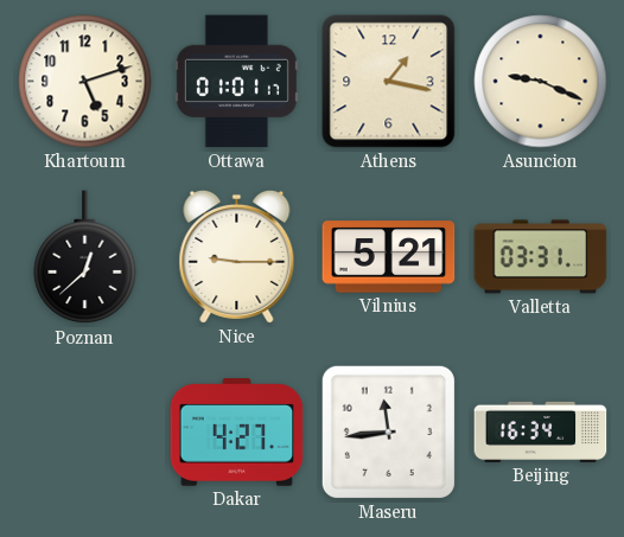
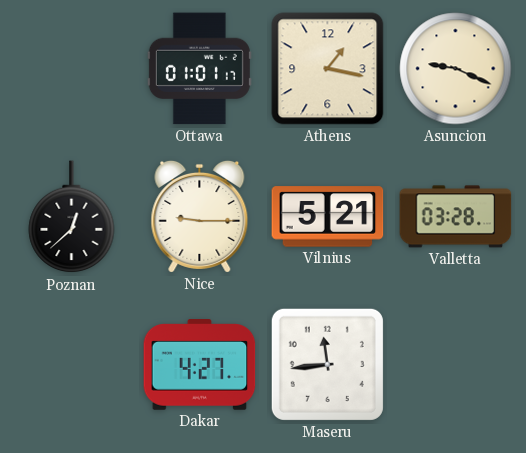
Khartoum: 5:12 -> none
Valletta: 03:31 -> 03:28
Beijing: 16:34 -> none
